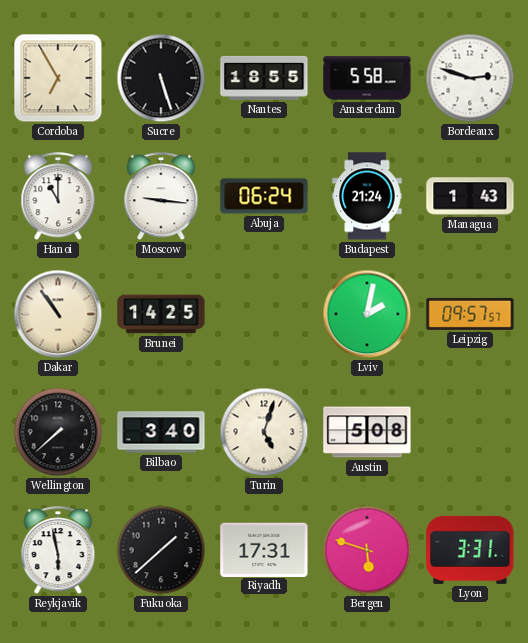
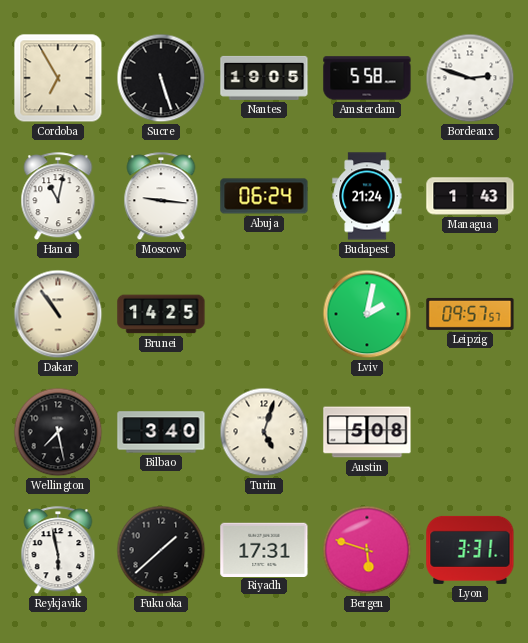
Nantes: 18:55 -> 19:05
Hanoi: 11:00 -> 11:02
Wellington: 7:38 -> 7:28
